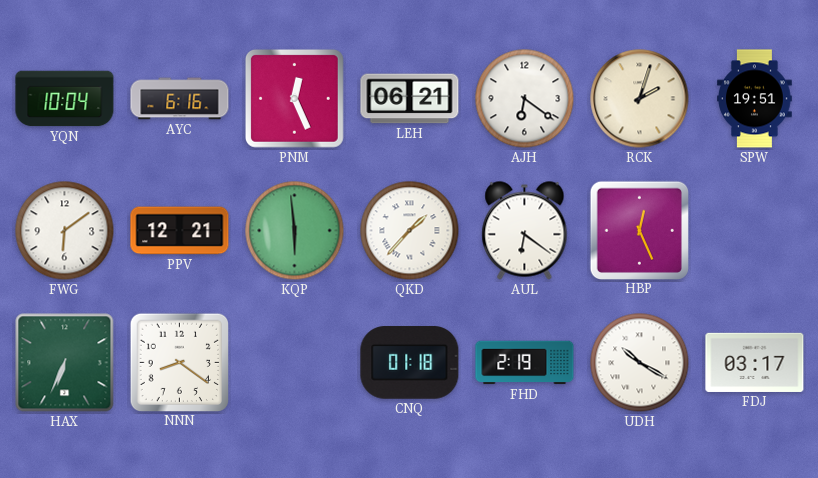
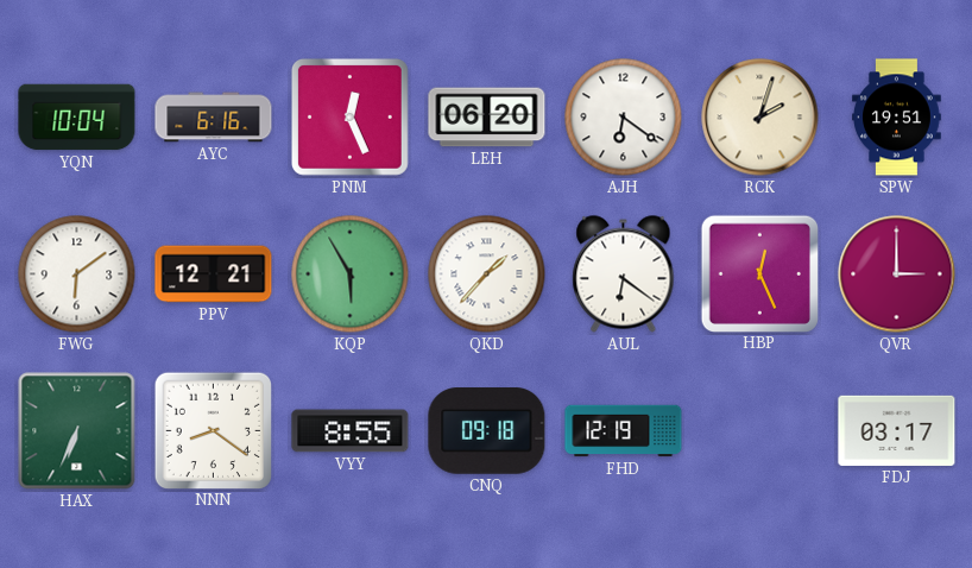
LEH: 06:21 -> 06:20
KQP: 5:59 -> 5:55
QVR: none -> 3:00
VYY: none -> 8:55
CNQ: 01:18 -> 09:18
FHD: 2:19 -> 12:19
UDH: 10:20 -> none
